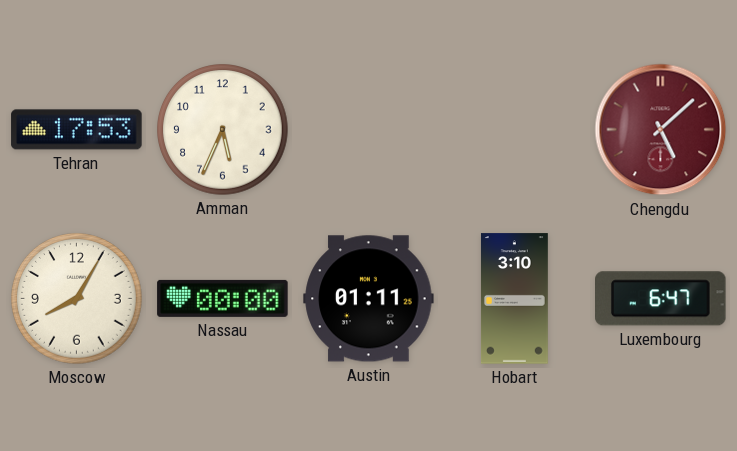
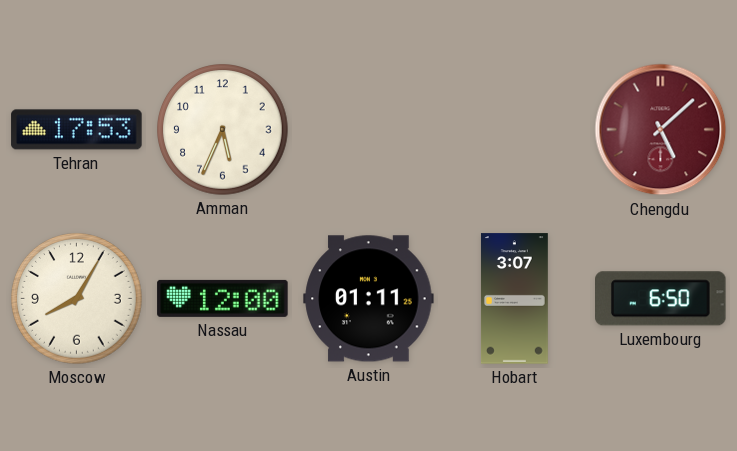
Nassau: 00:00 -> 12:00
Hobart: 3:10 -> 3:07
Luxembourg: 6:47 -> 6:50
